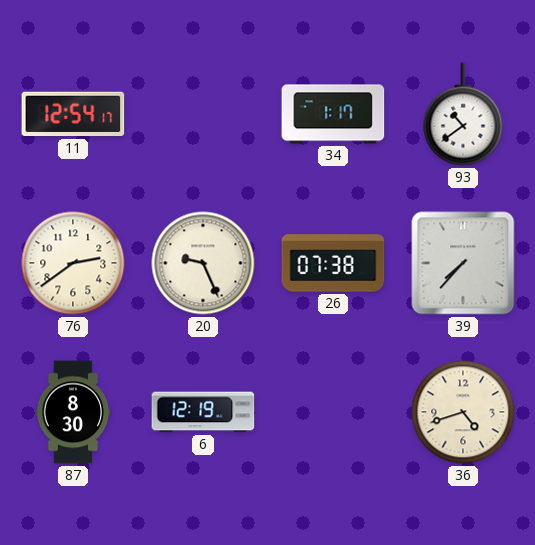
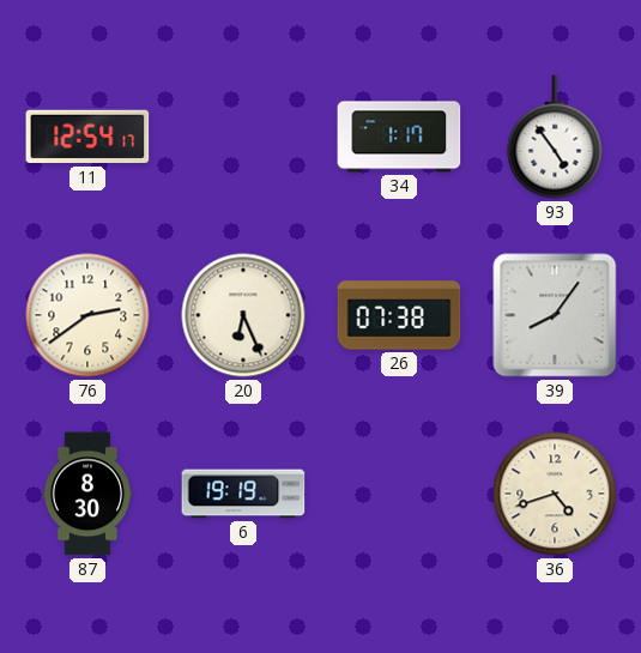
93: 10:39 -> 4:54
20: 9:26 -> 6:26
39: 7:37 -> 8:06
6: 12:19 -> 19:19
